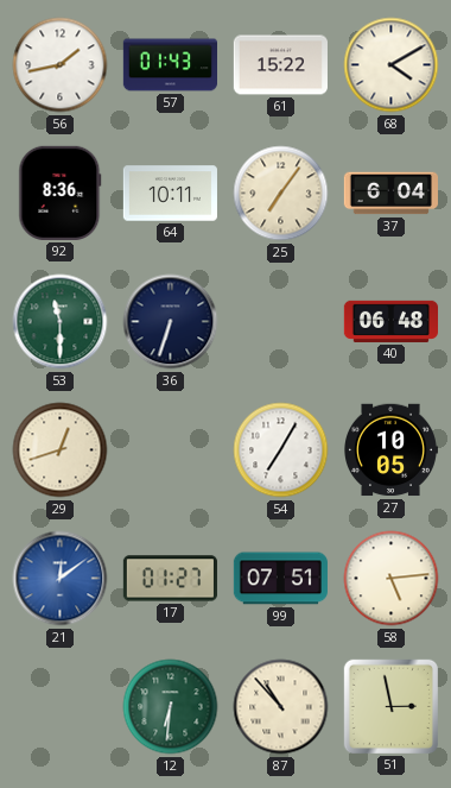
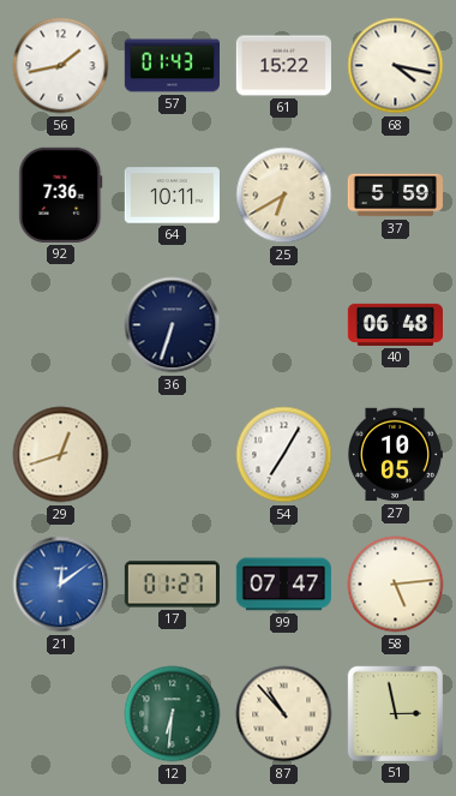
68: 4:10 -> 4:17
92: 8:36 -> 7:36
25: 7:06 -> 6:40
37: 6:04 -> 5:59
53: 11:30 -> none
99: 07:51 -> 07:47
